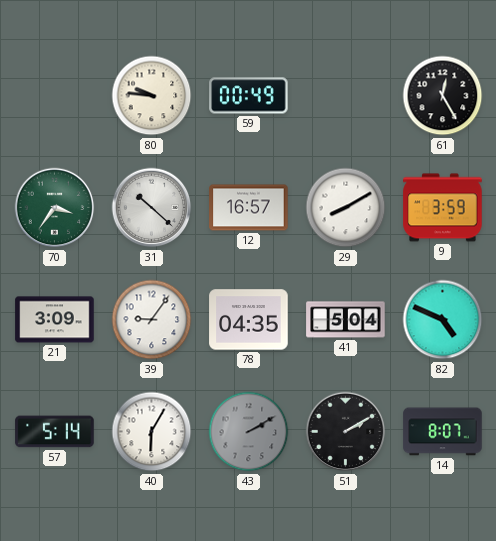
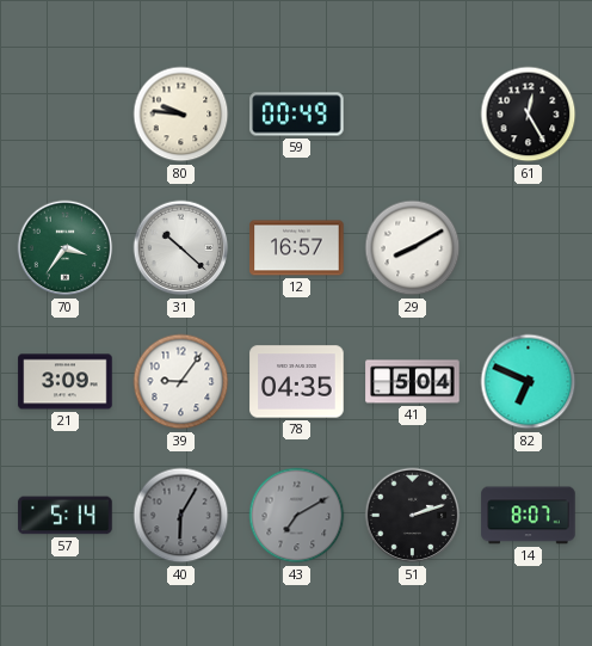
9: 3:59 -> none
82: 4:49 -> 6:49
40 dial: white -> grey
43: 2:10 -> 7:10
51: 2:10 -> 2:12
